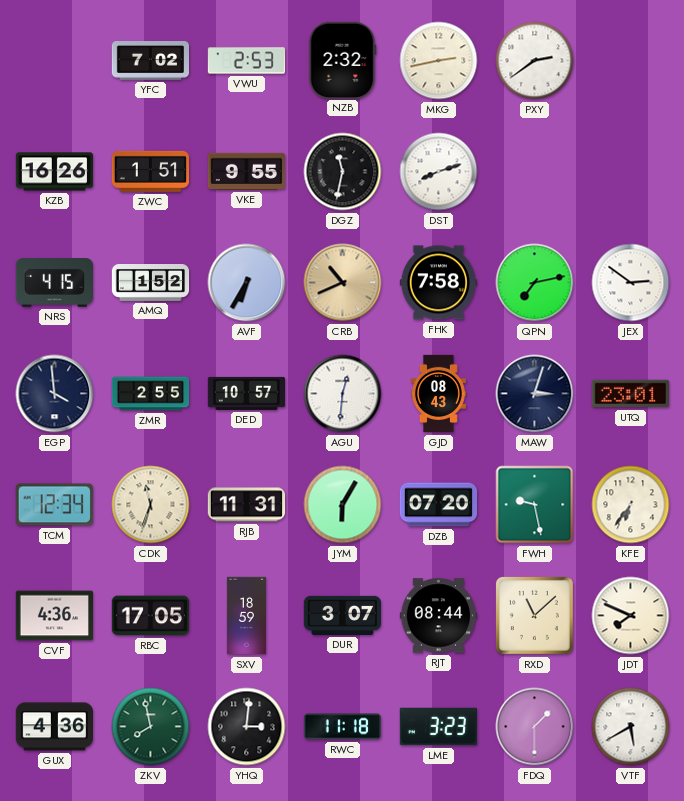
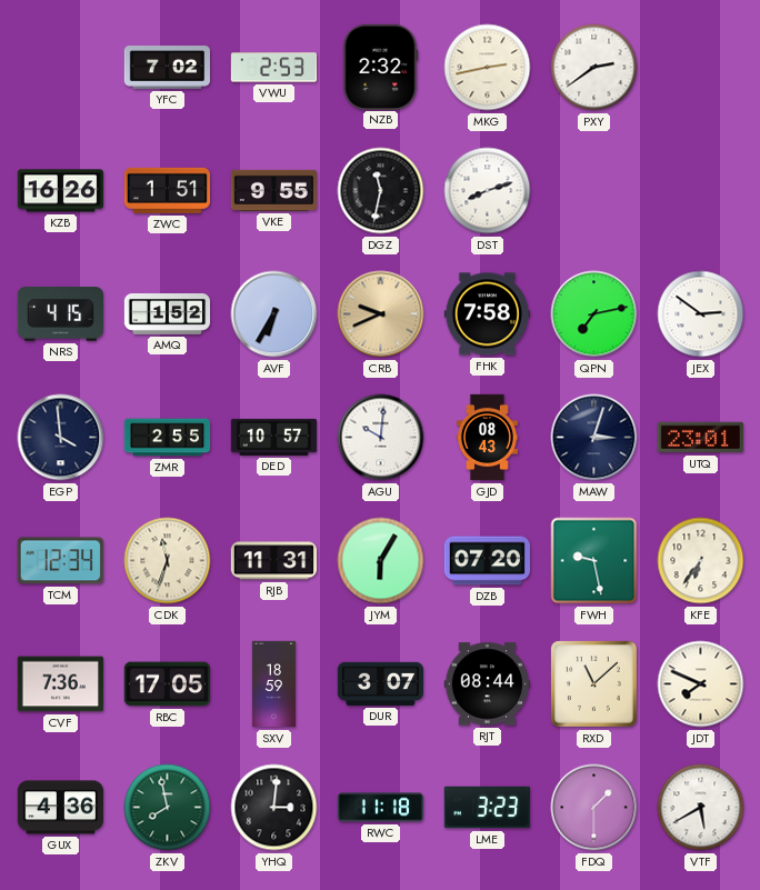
CRB: 10:41 -> 9:41
AGU: 12:31 -> 10:01
CVF: 4:36 -> 7:36
